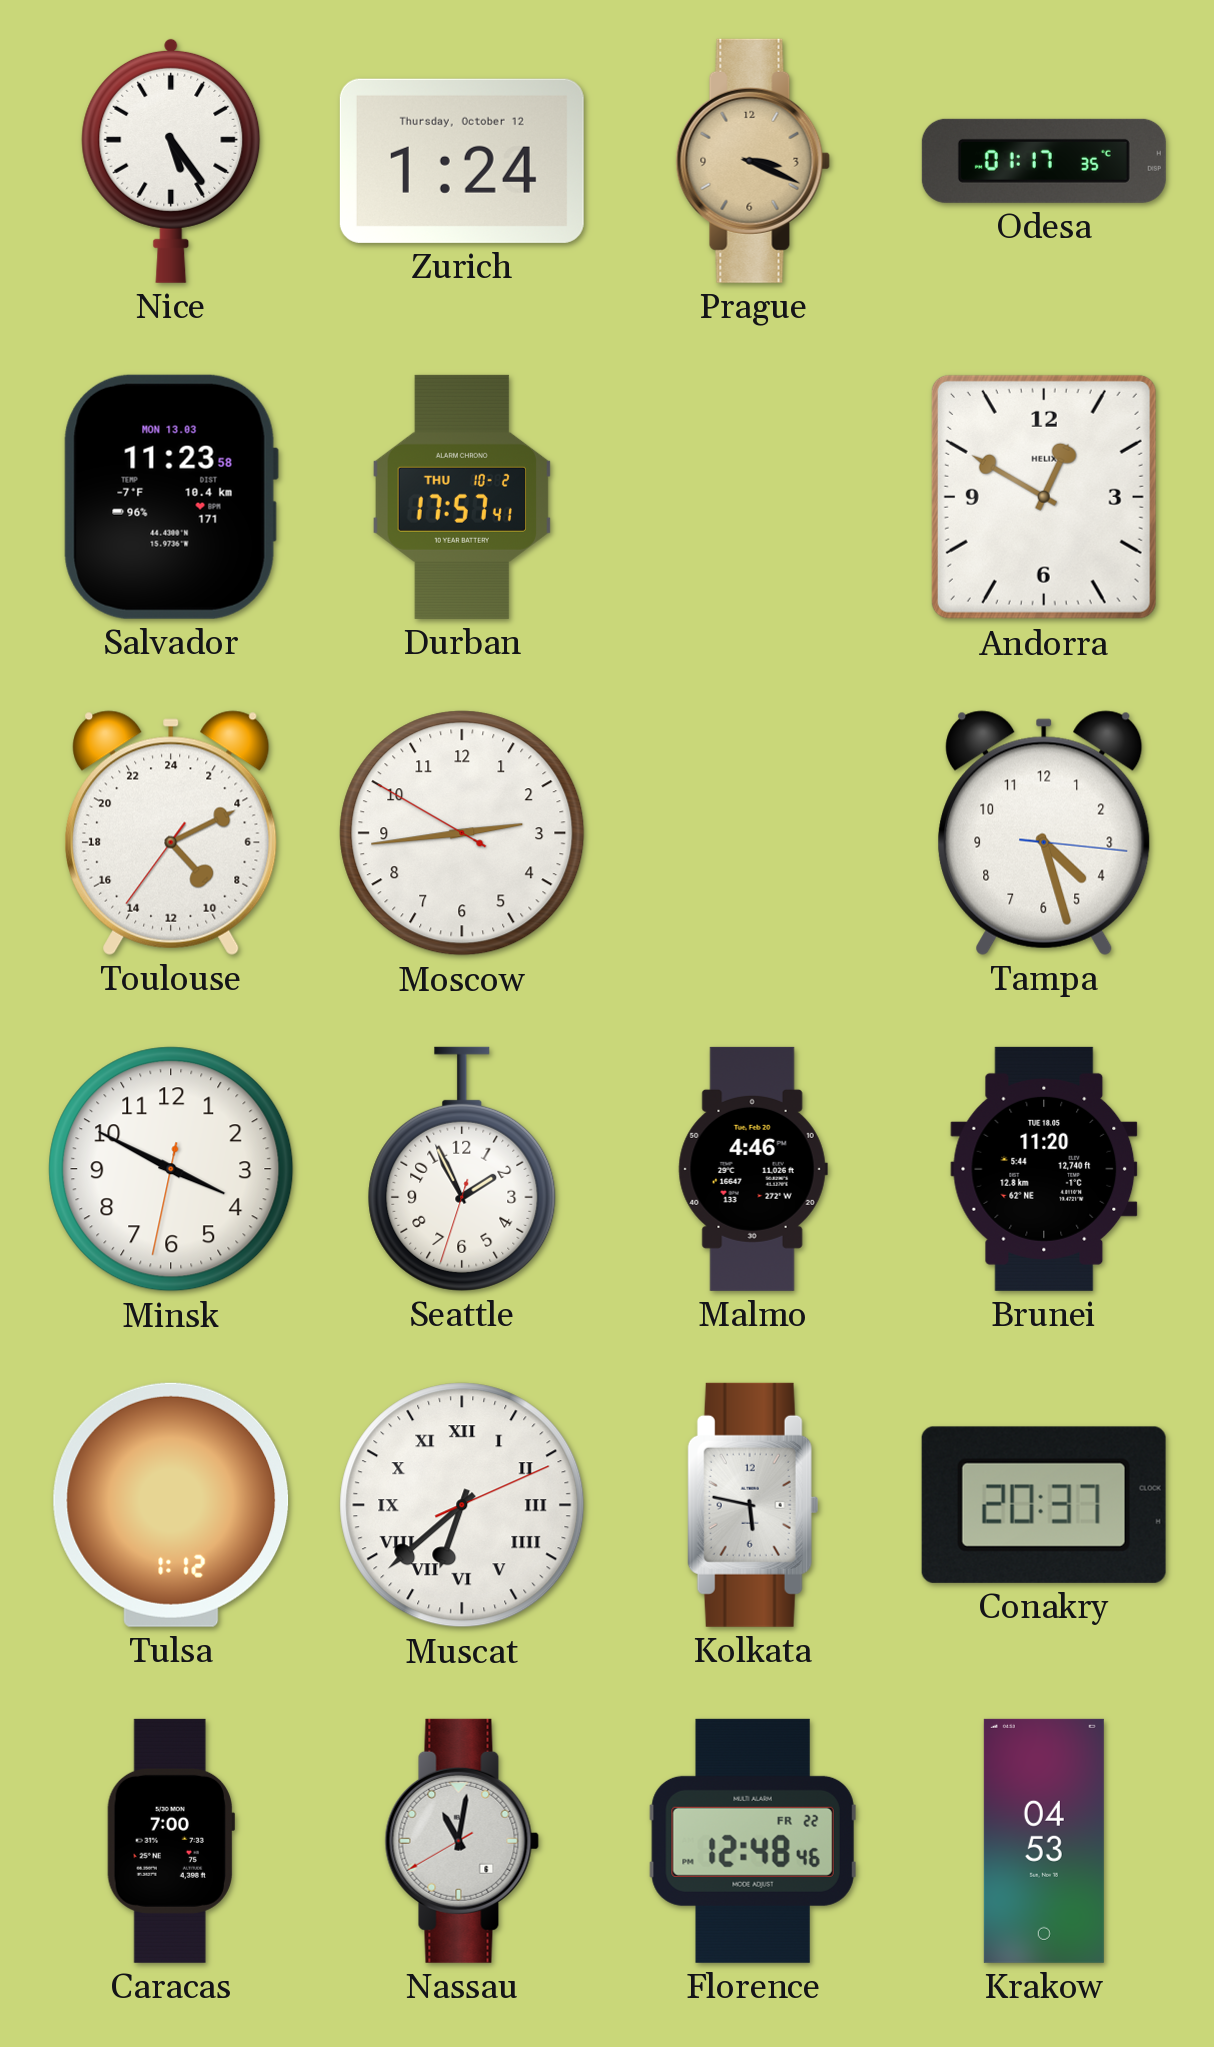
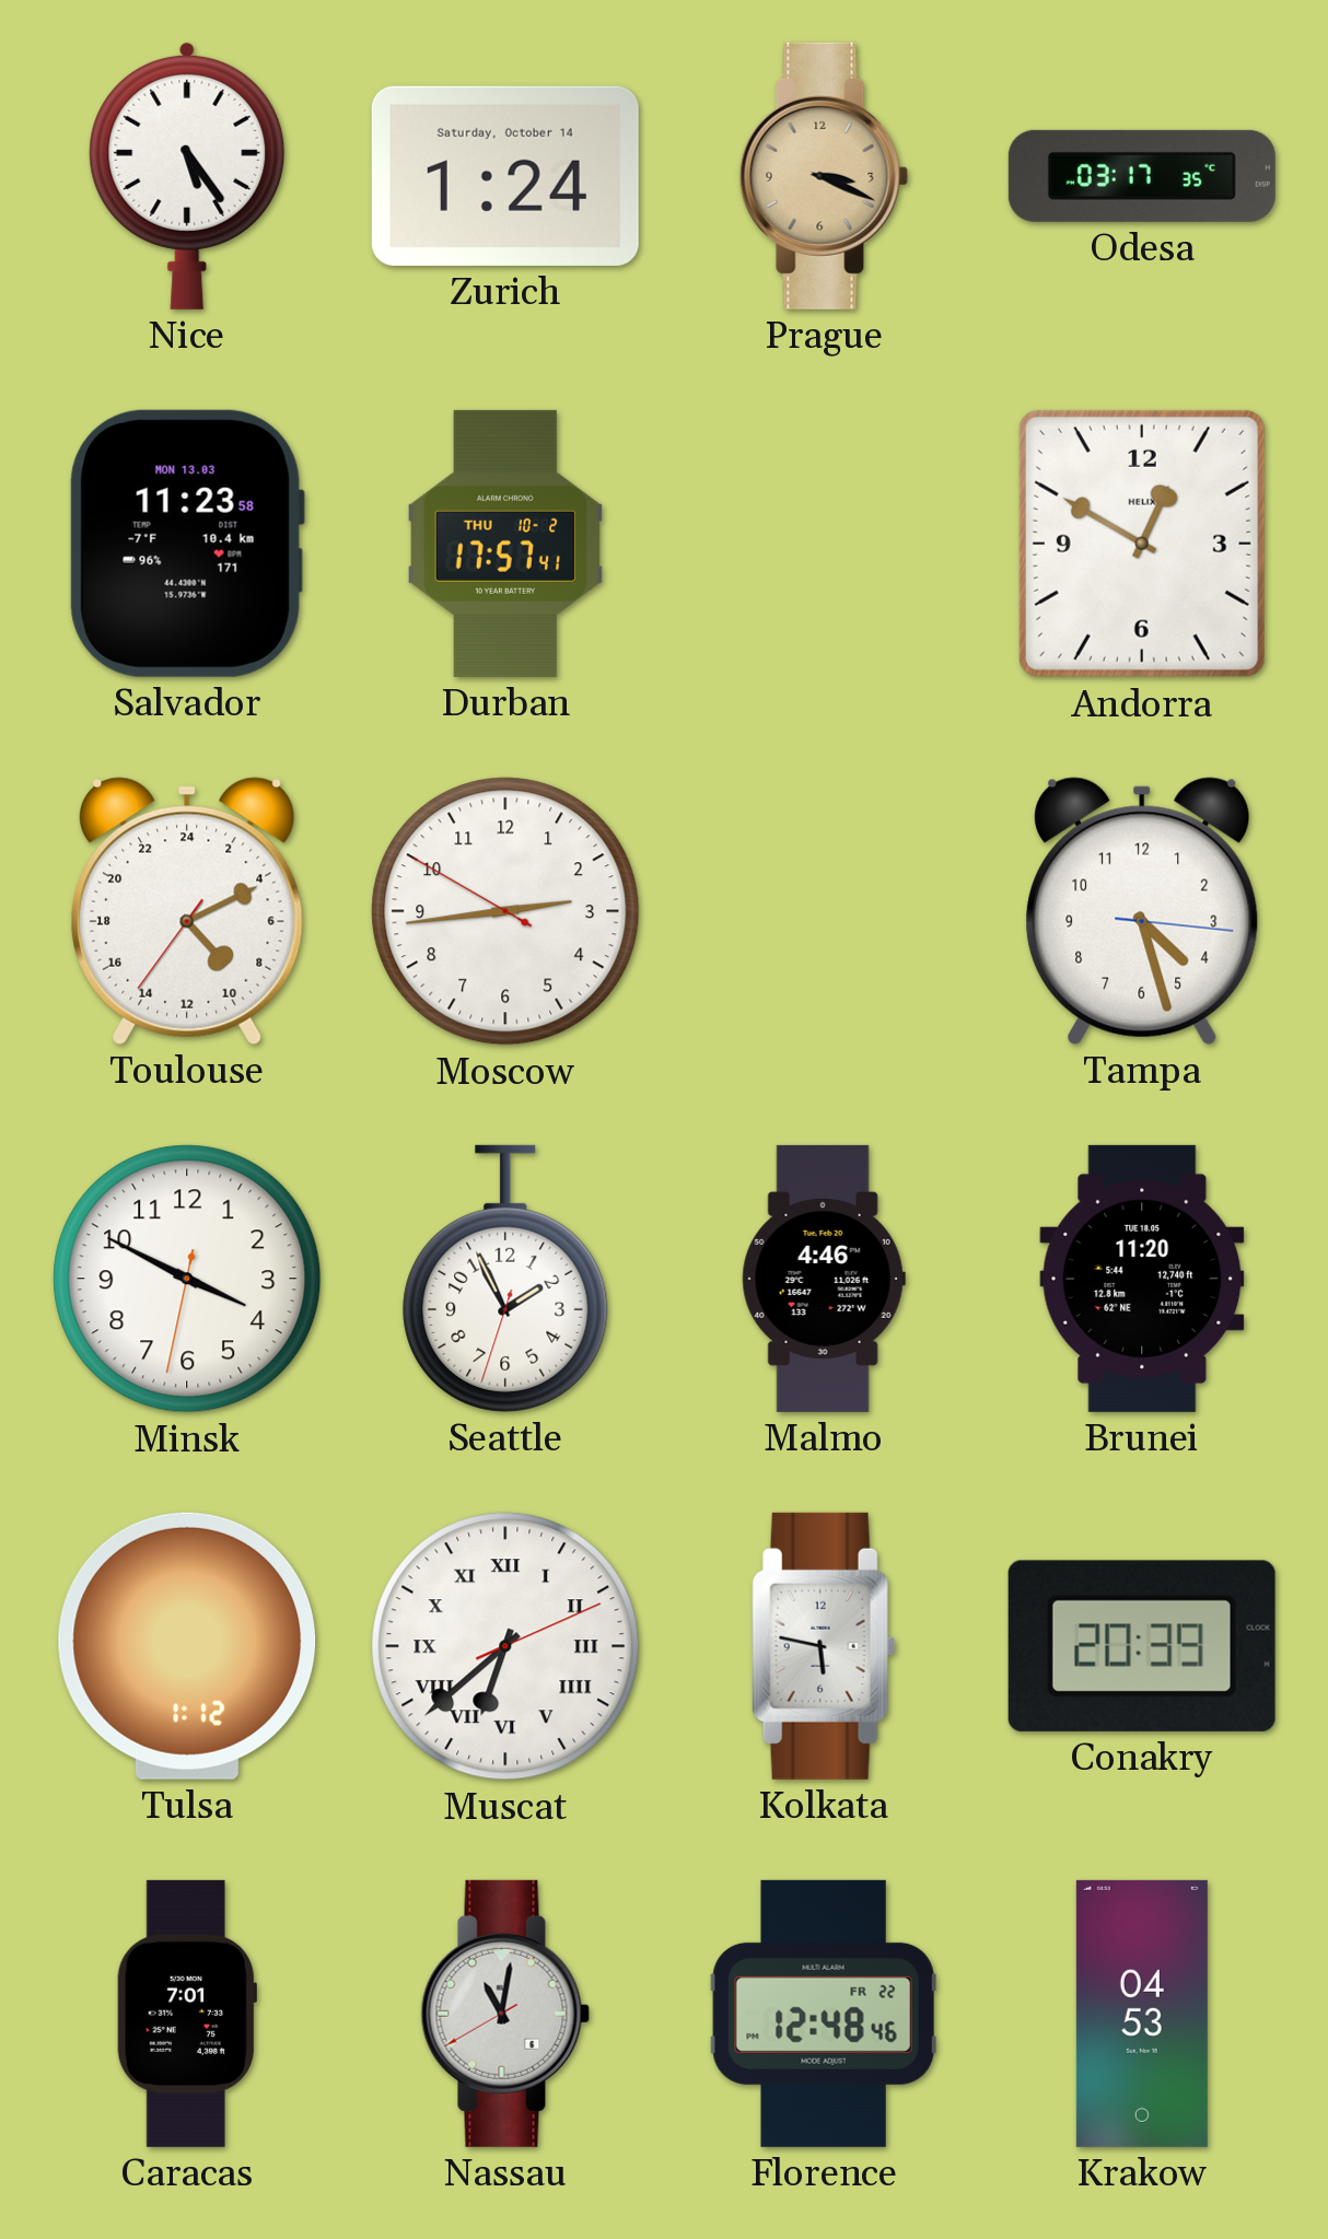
Zurich date: Thursday, October 12 -> Saturday, October 14
Odesa: 01:17 -> 03:17
Conakry: 20:37 -> 20:39
Caracas: 7:00 -> 7:01
